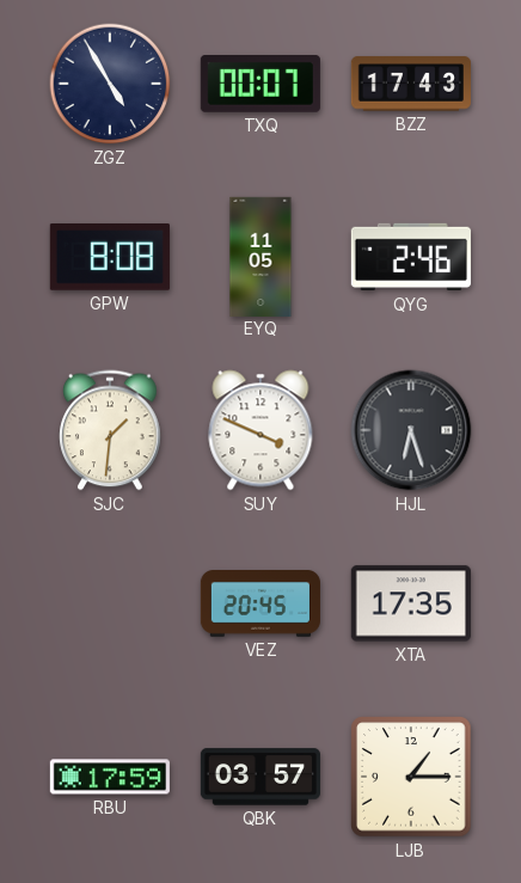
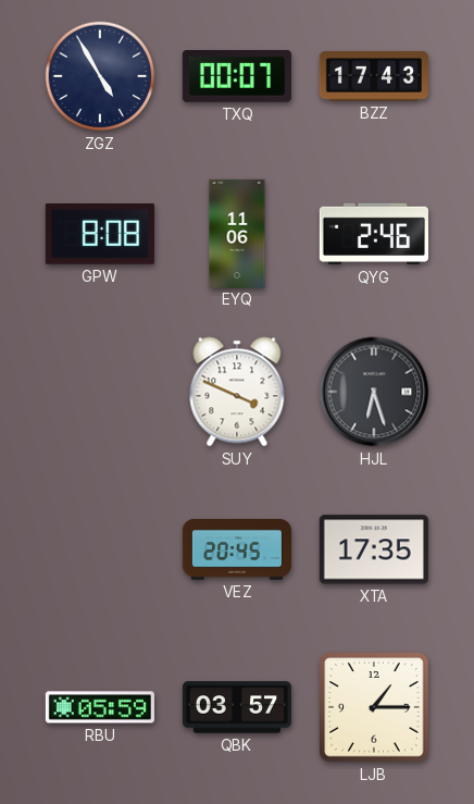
EYQ: 11:05 -> 11:06
SJC: 1:31 -> none
RBU: 17:59 -> 05:59
